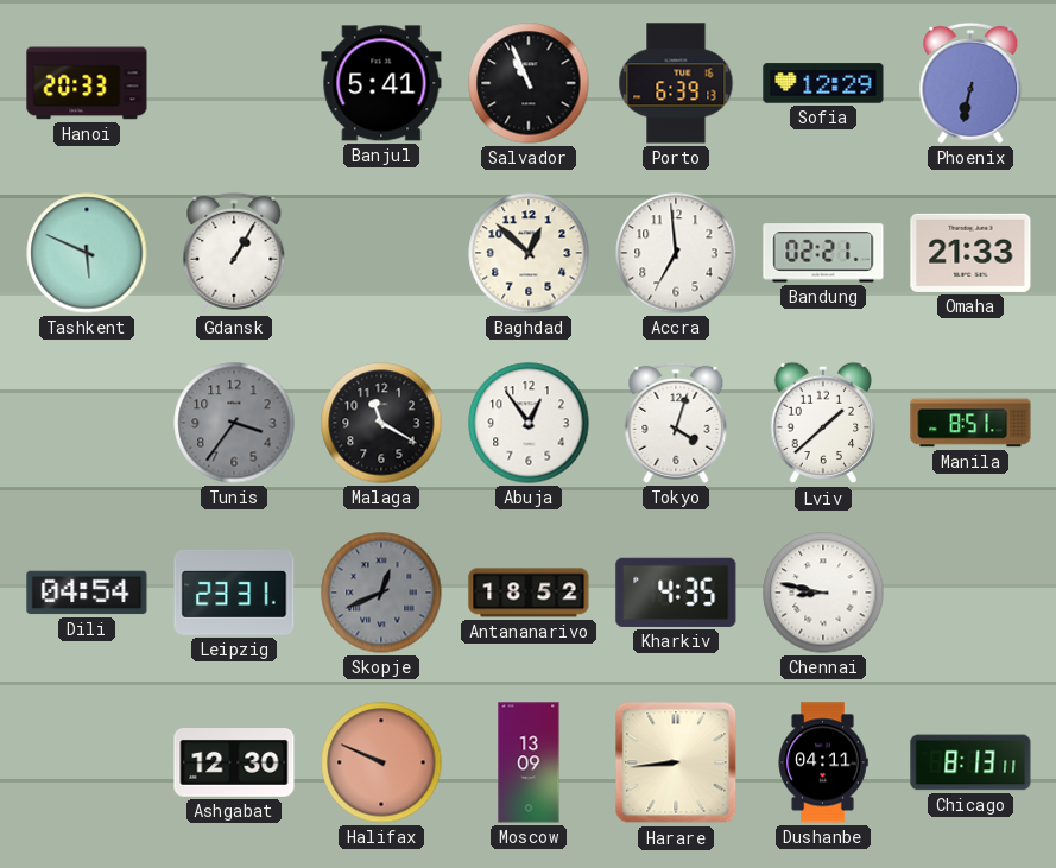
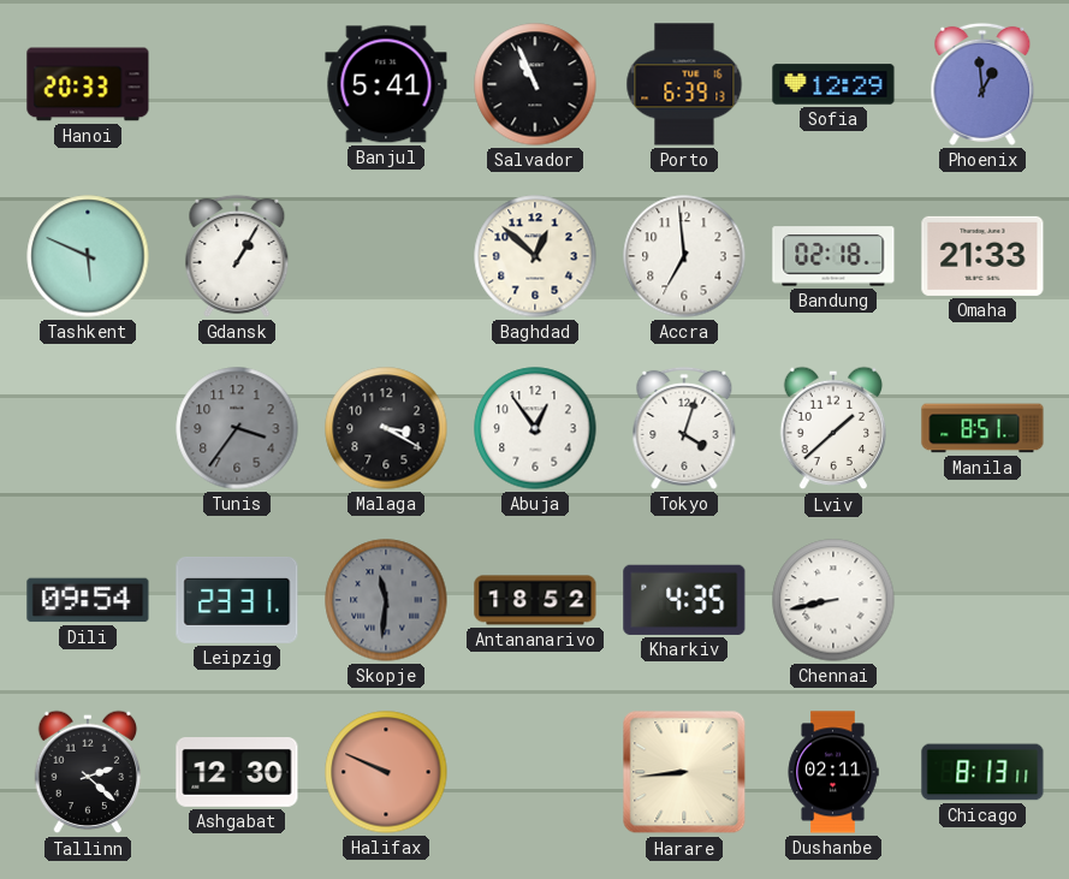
Phoenix: 6:32 -> 12:59
Bandung: 02:21 -> 02:18
Malaga: 11:20 -> 3:20
Dili: 04:54 -> 09:54
Skopje: 12:41 -> 11:31
Chennai: 8:47 -> 8:43
Tallinn: none -> 2:22
Moscow: 13:09 -> none
Dushanbe: 04:11 -> 02:11
